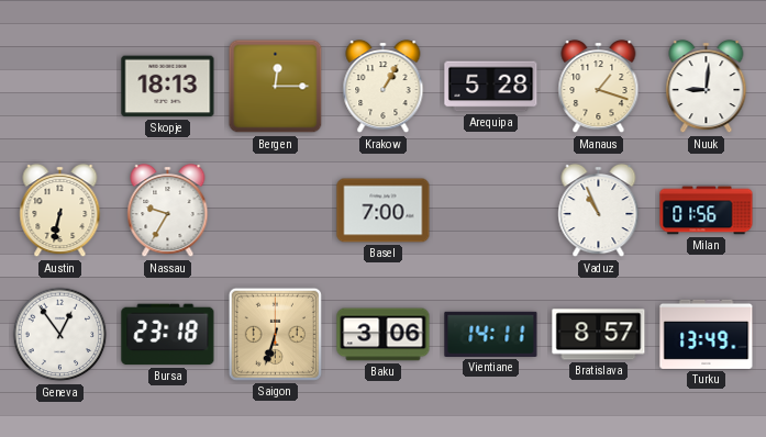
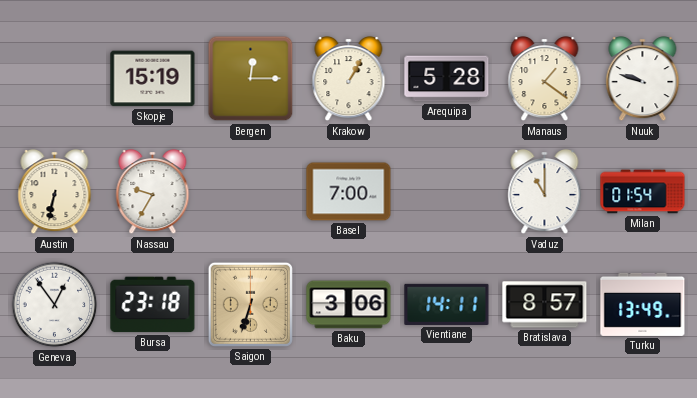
Skopje: 18:13 -> 15:19
Manaus: 1:18 -> 1:21
Nuuk: 9:01 -> 9:48
Vaduz: 10:56 -> 11:00
Milan: 01:56 -> 01:54
